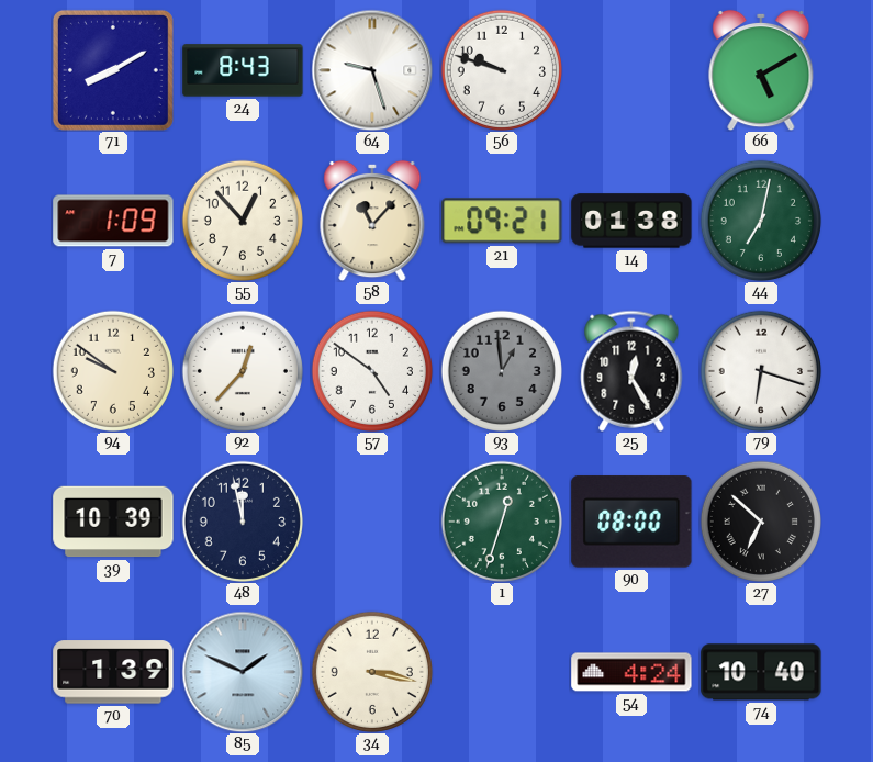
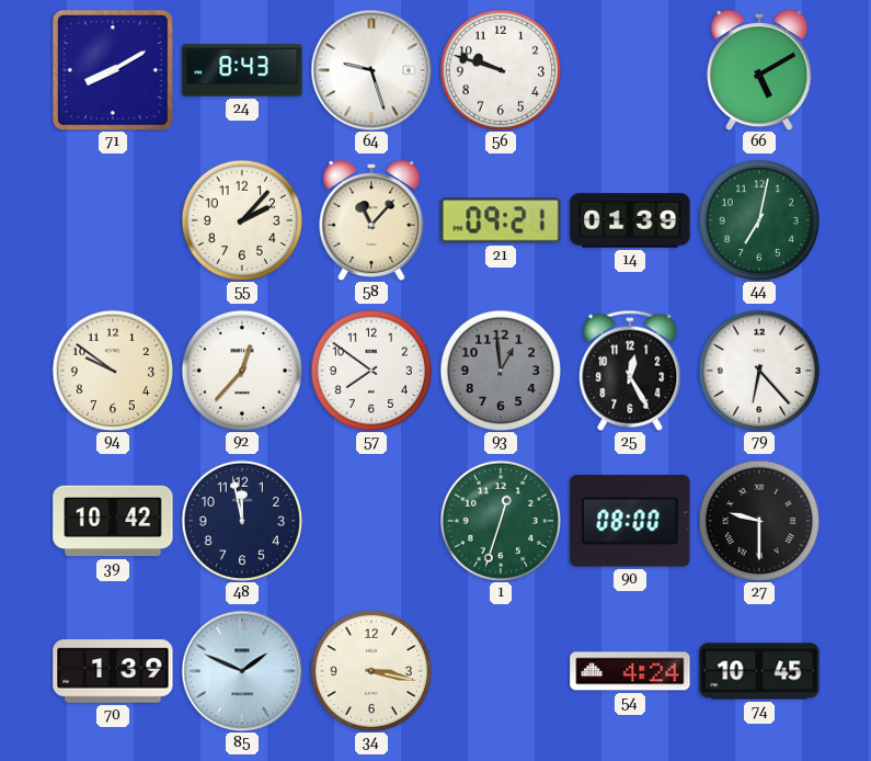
7: 1:09 -> none
55: 12:53 -> 2:07
14: 01:38 -> 01:39
57: 4:51 -> 7:51
79: 6:18 -> 6:23
39: 10:39 -> 10:42
27: 6:52 -> 9:30
74: 10:40 -> 10:45
